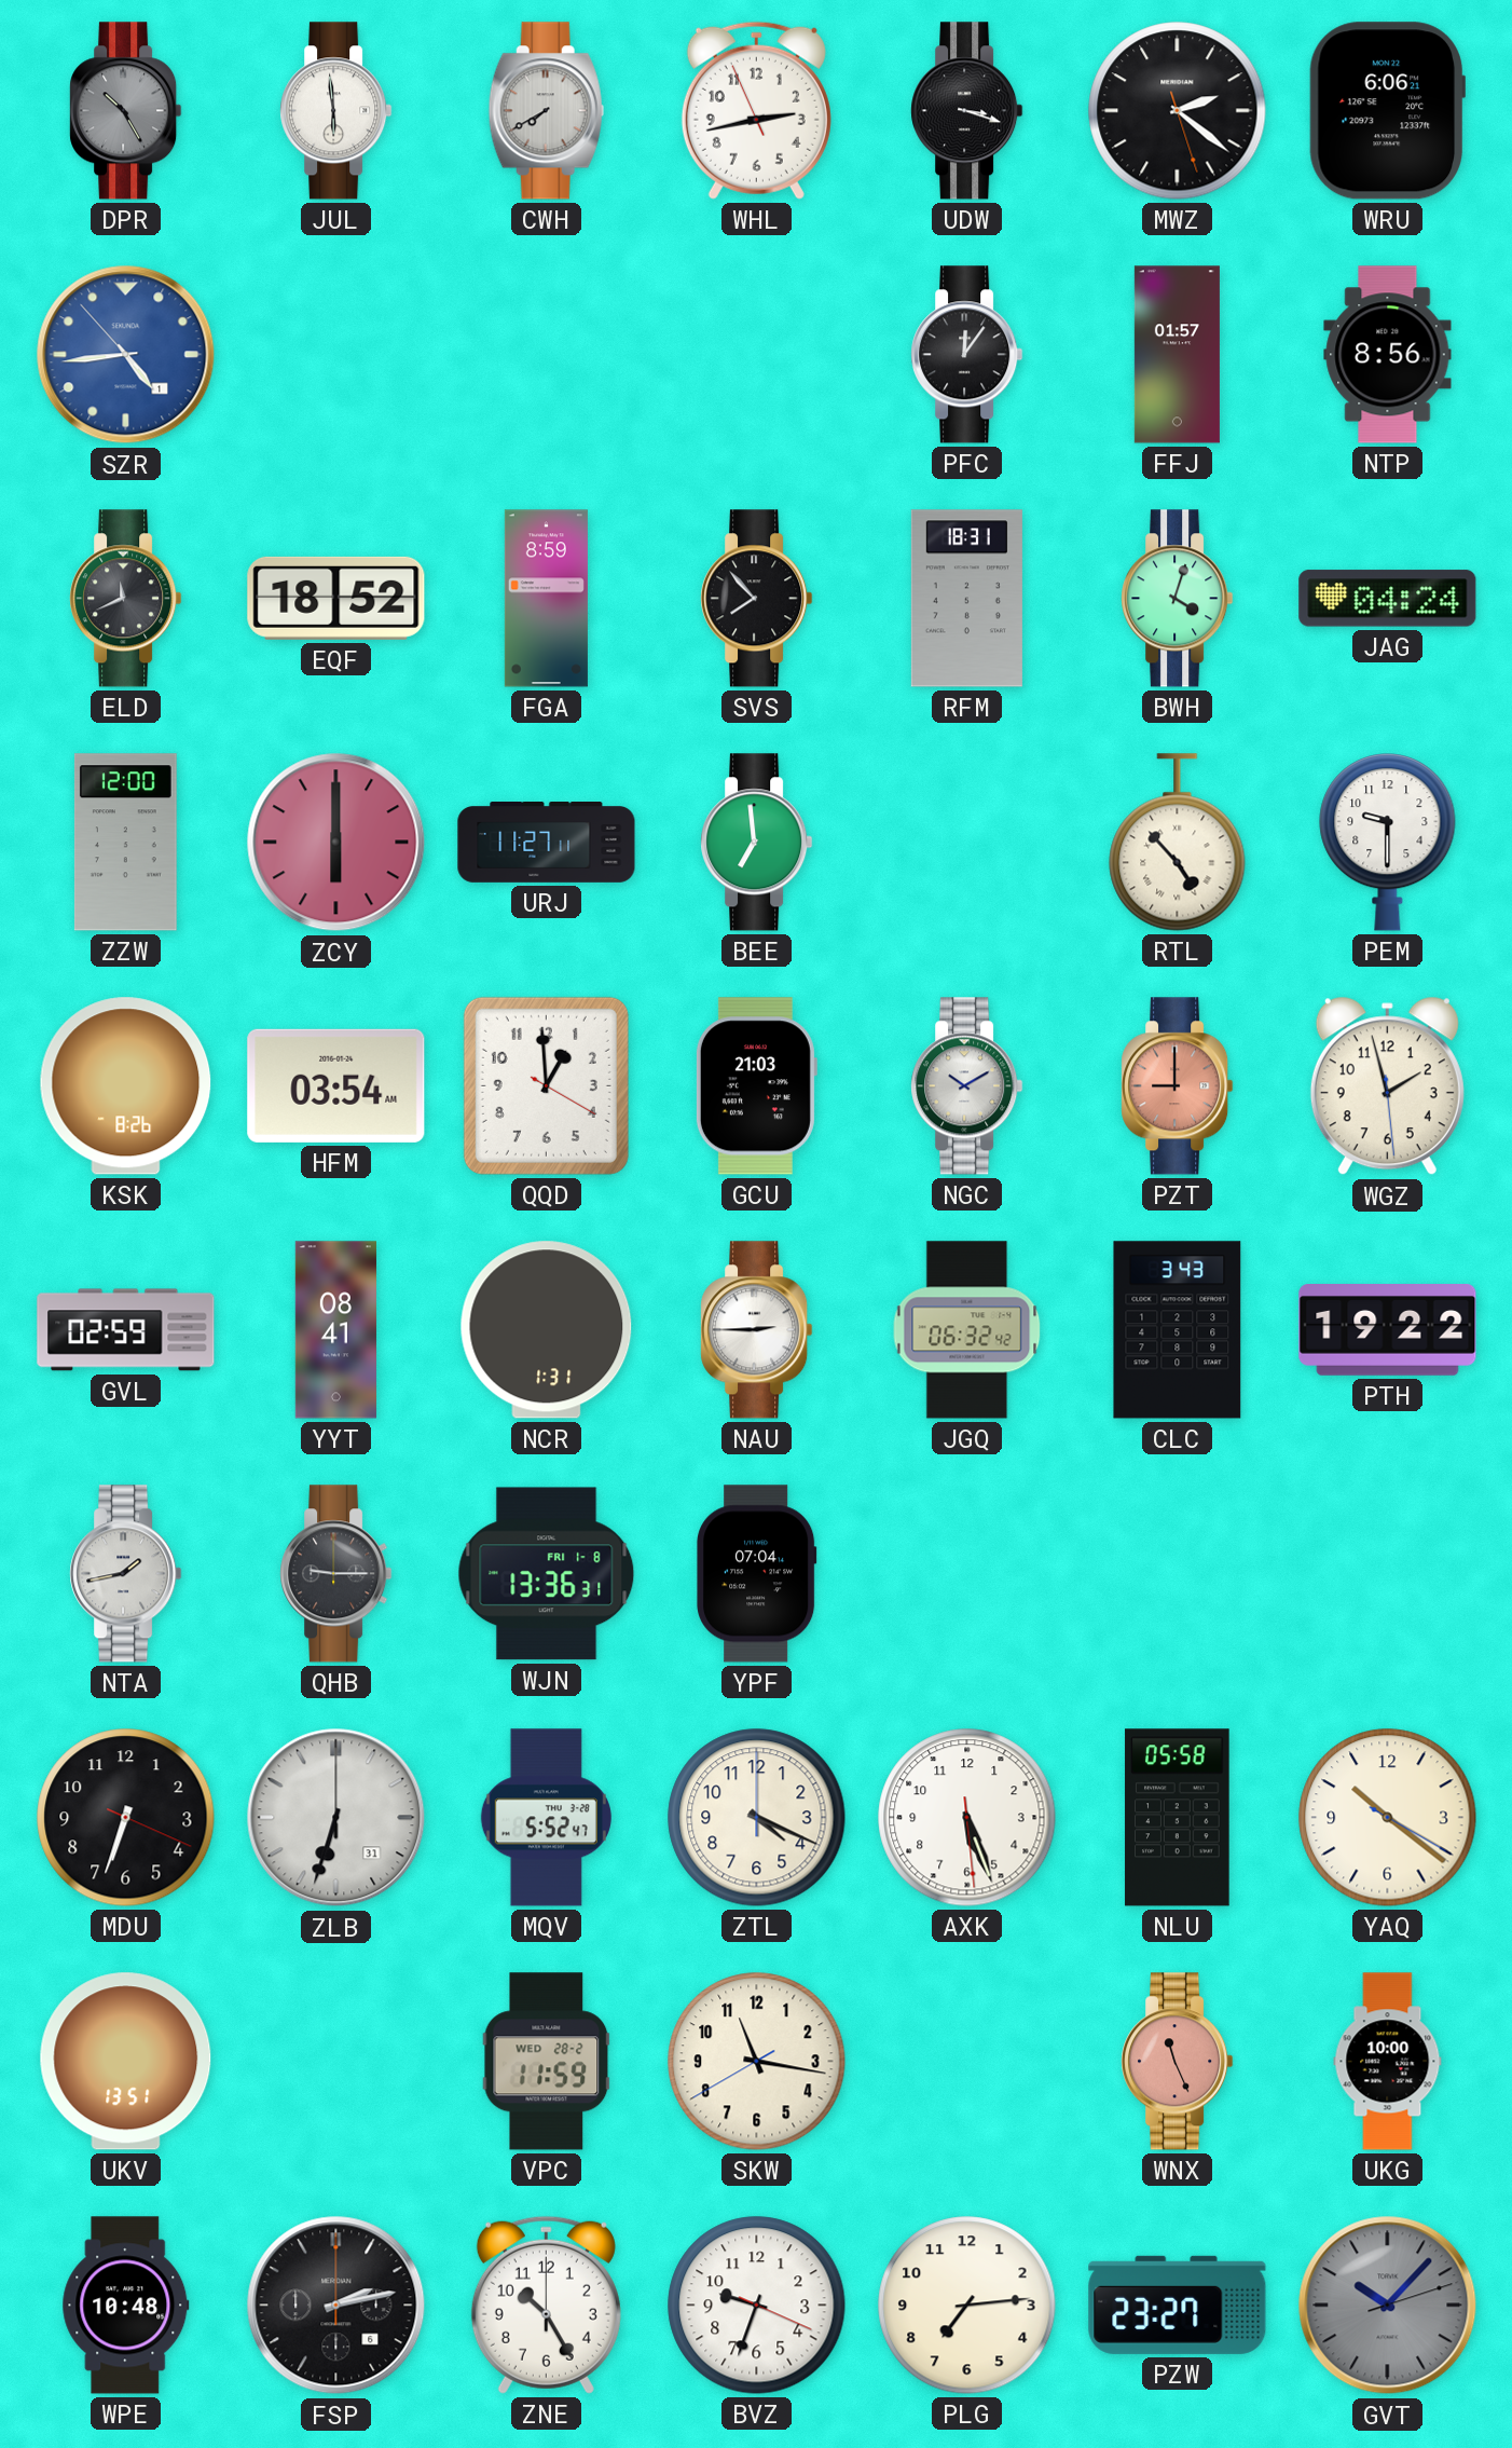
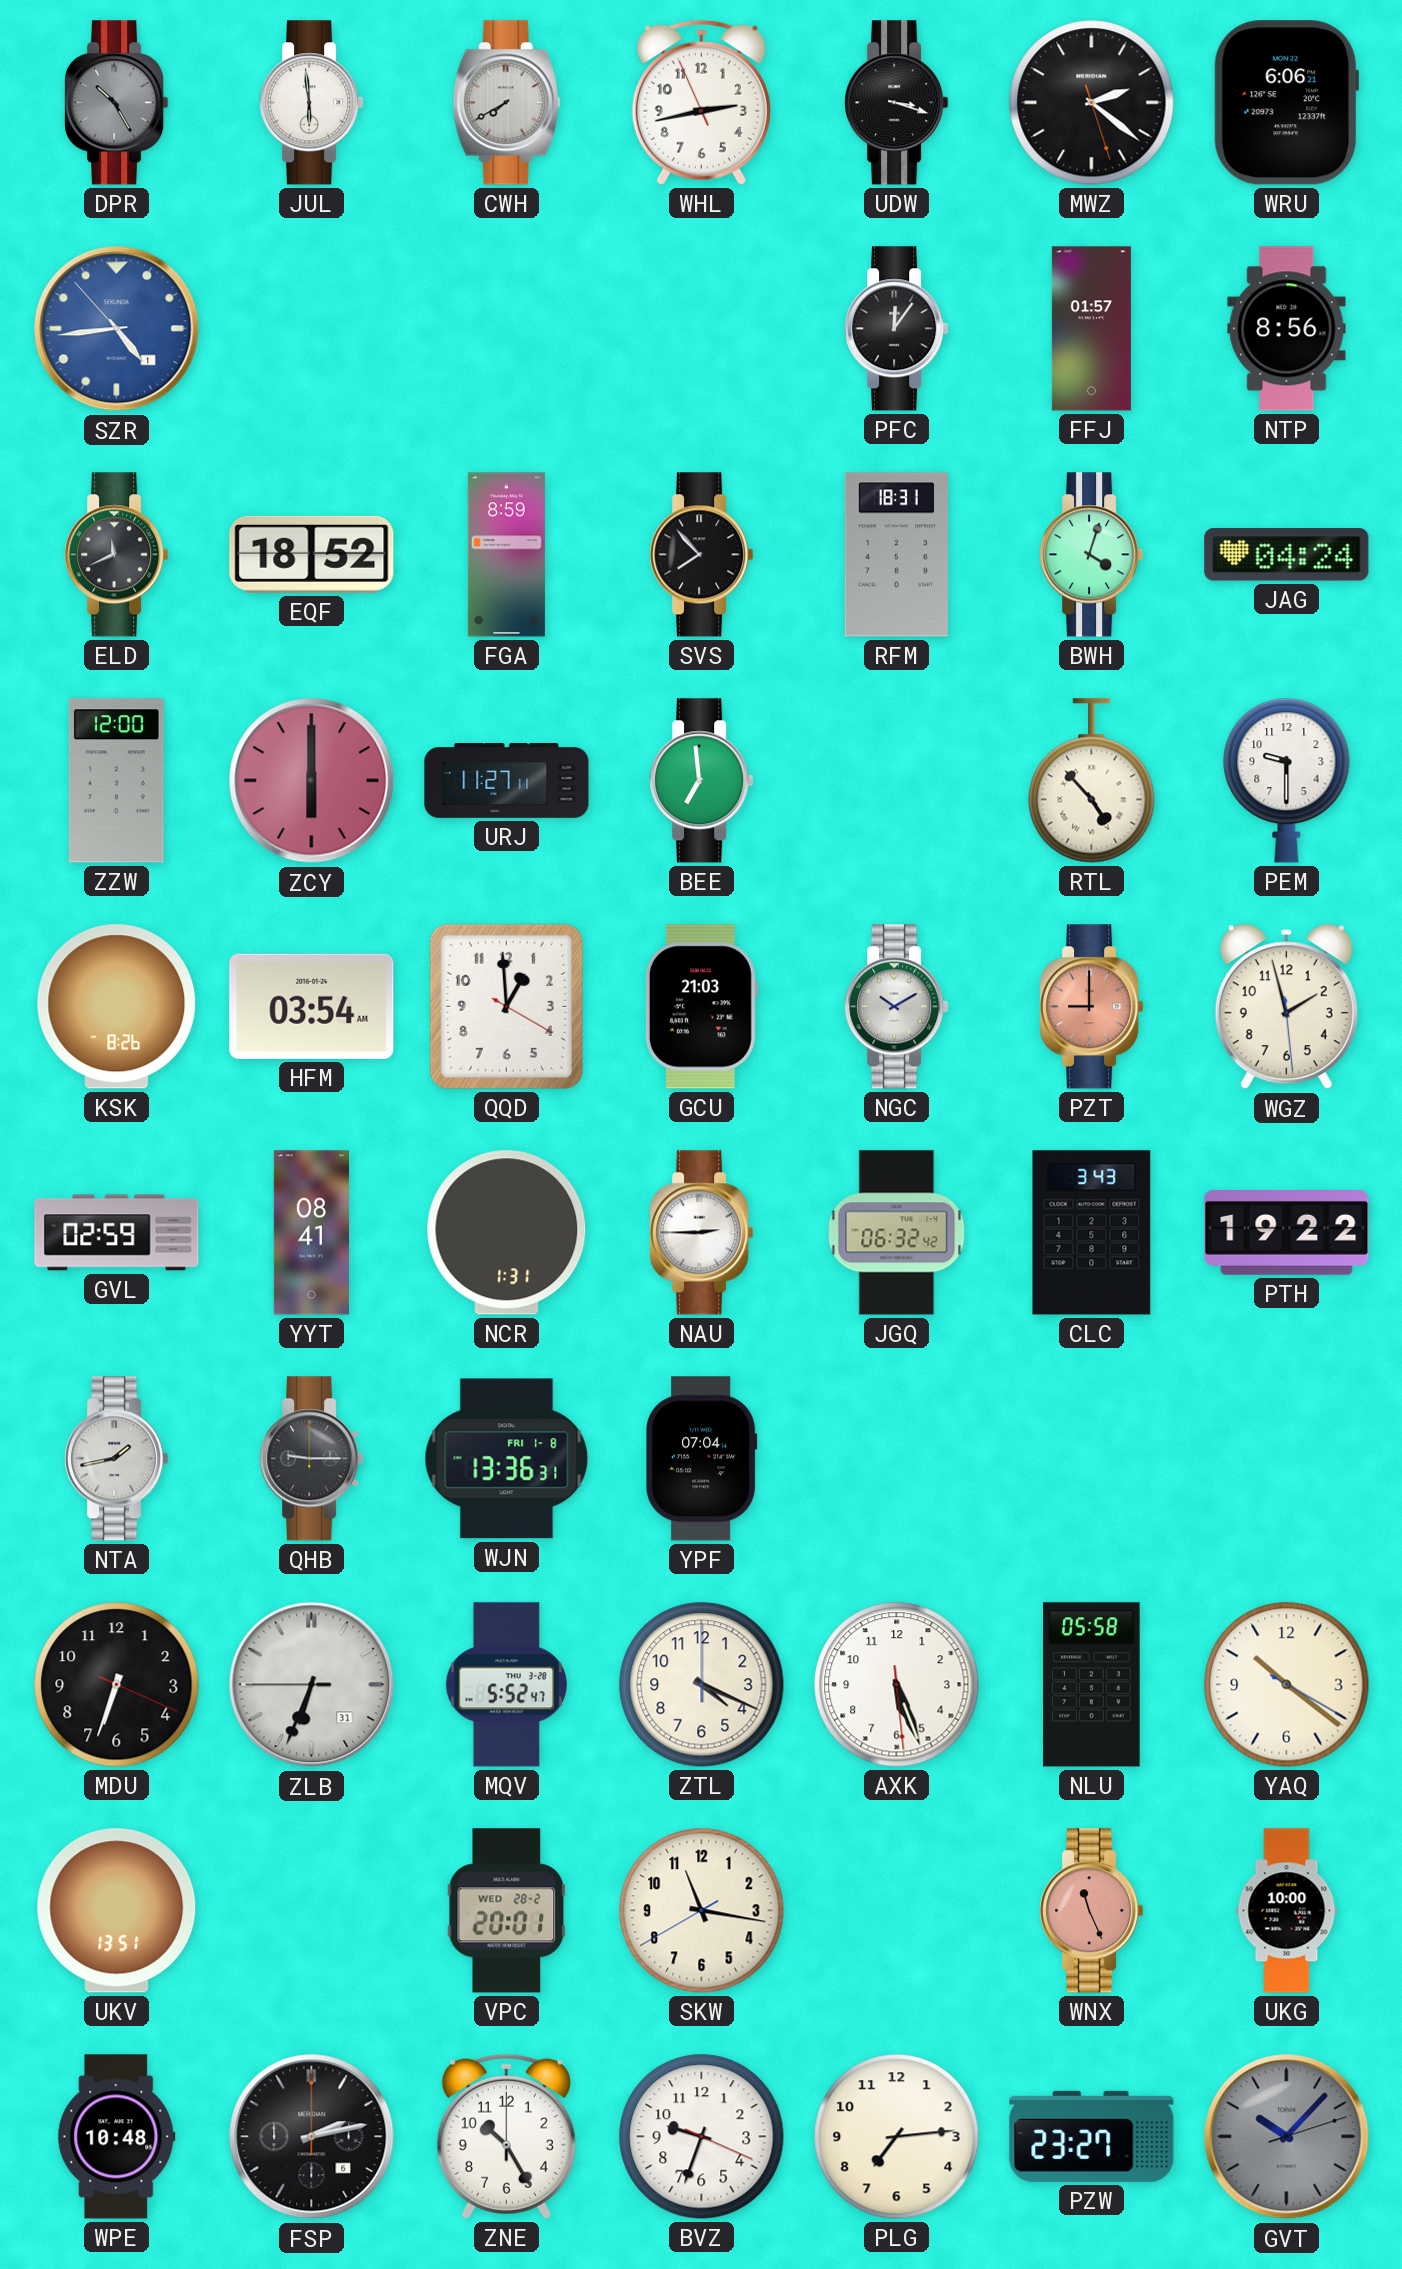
ZLB: 6:33:00 -> 6:33:45
VPC: 11:59 -> 20:01
